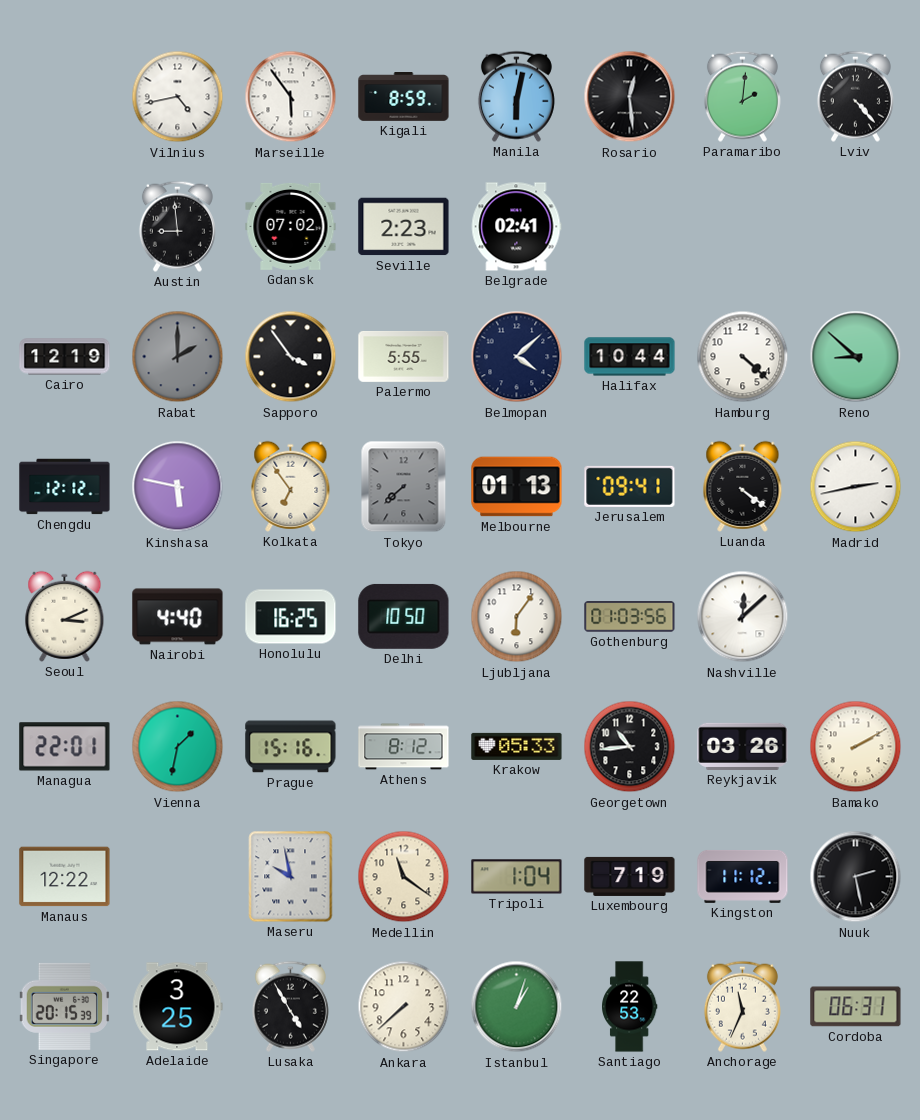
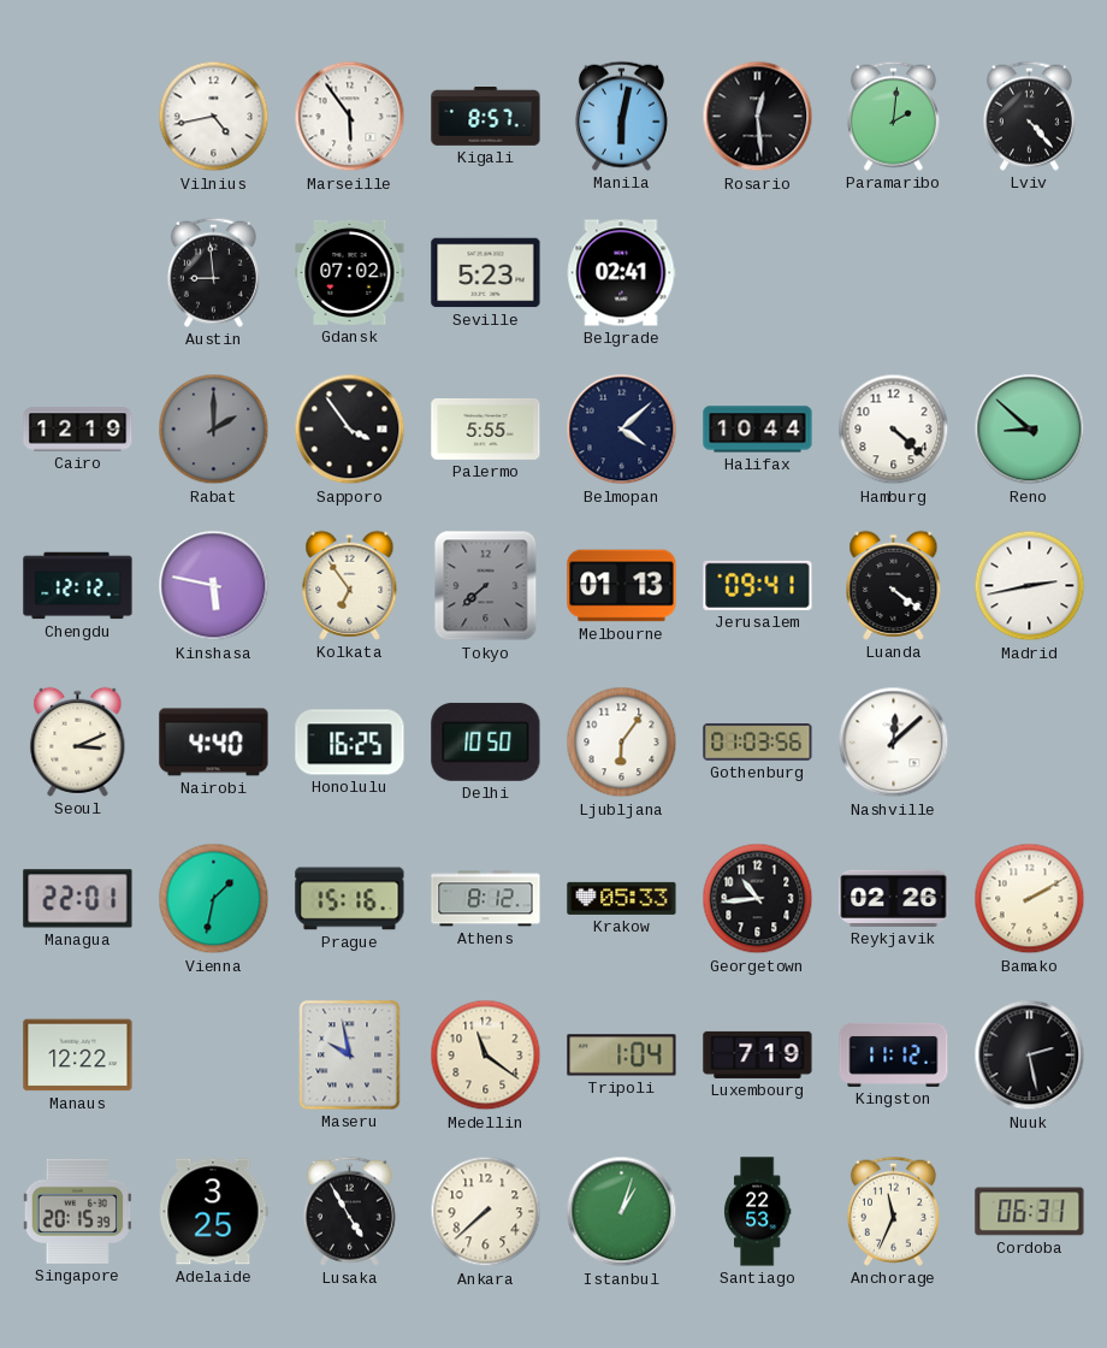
Kigali: 8:59 -> 8:57
Seville: 2:23 -> 5:23
Reykjavik: 03:26 -> 02:26
